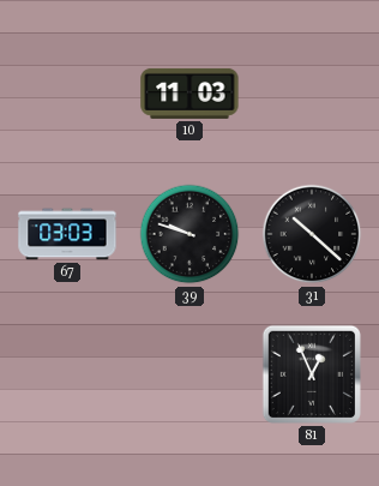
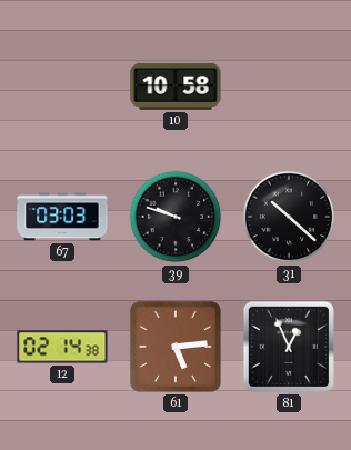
10: 11:03 -> 10:58
12: none -> 02:14
61: none -> 5:14
